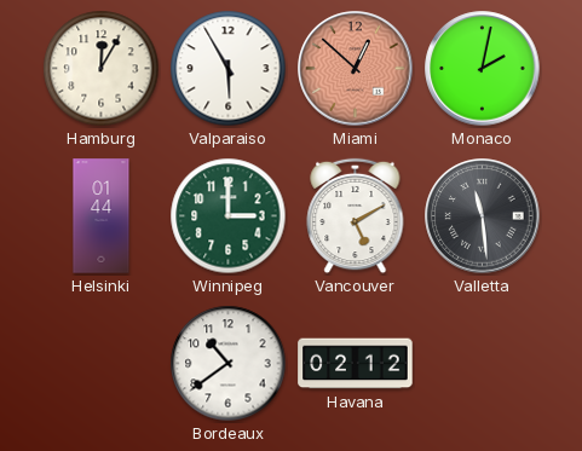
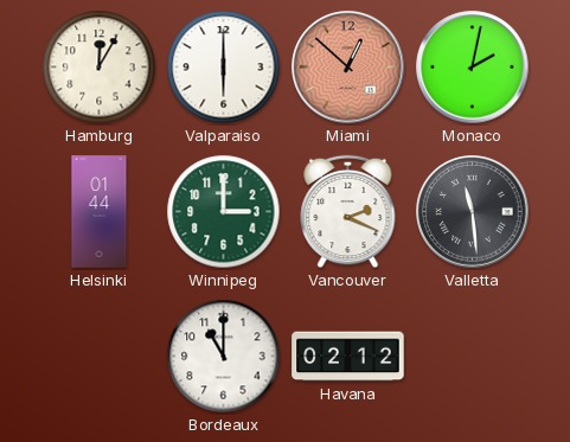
Valparaiso: 5:55 -> 6:00
Vancouver: 5:10 -> 2:19
Bordeaux: 10:39 -> 11:00
